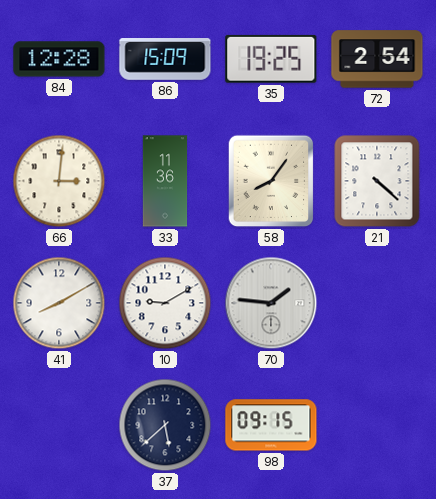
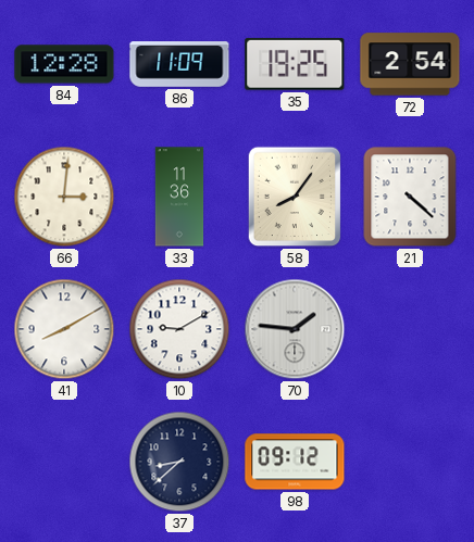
86: 15:09 -> 11:09
37: 5:38 -> 8:38
98: 09:15 -> 09:12
